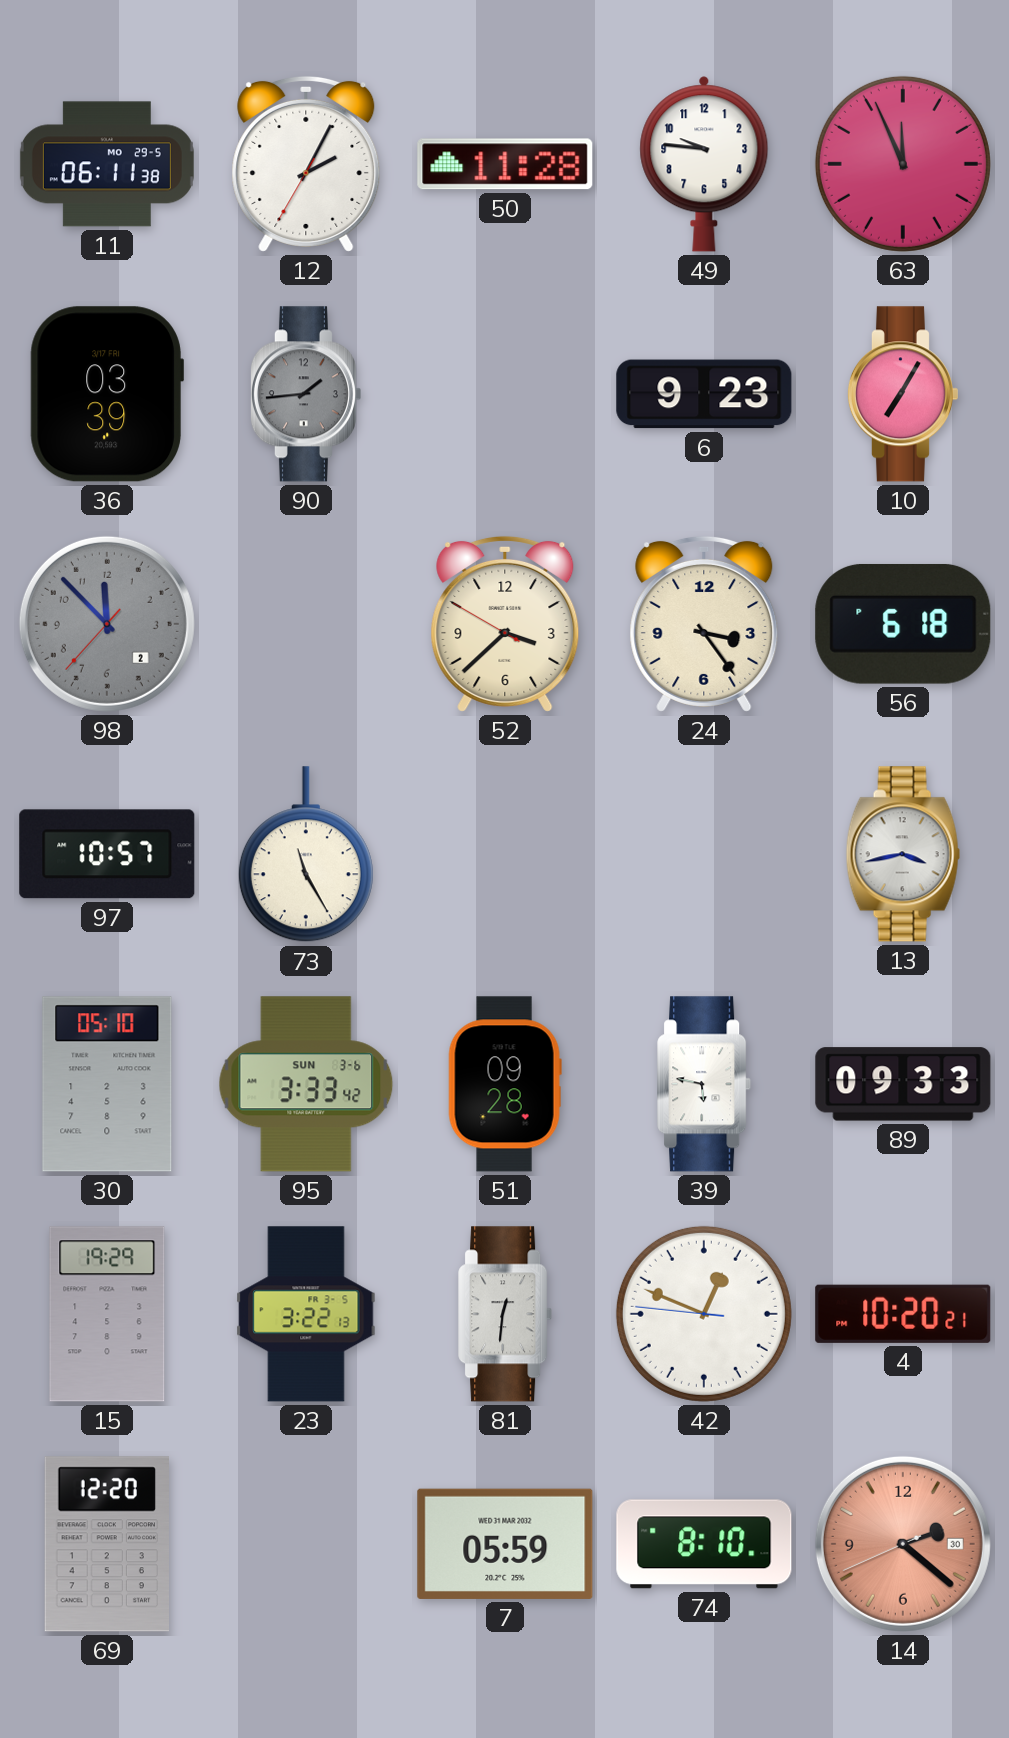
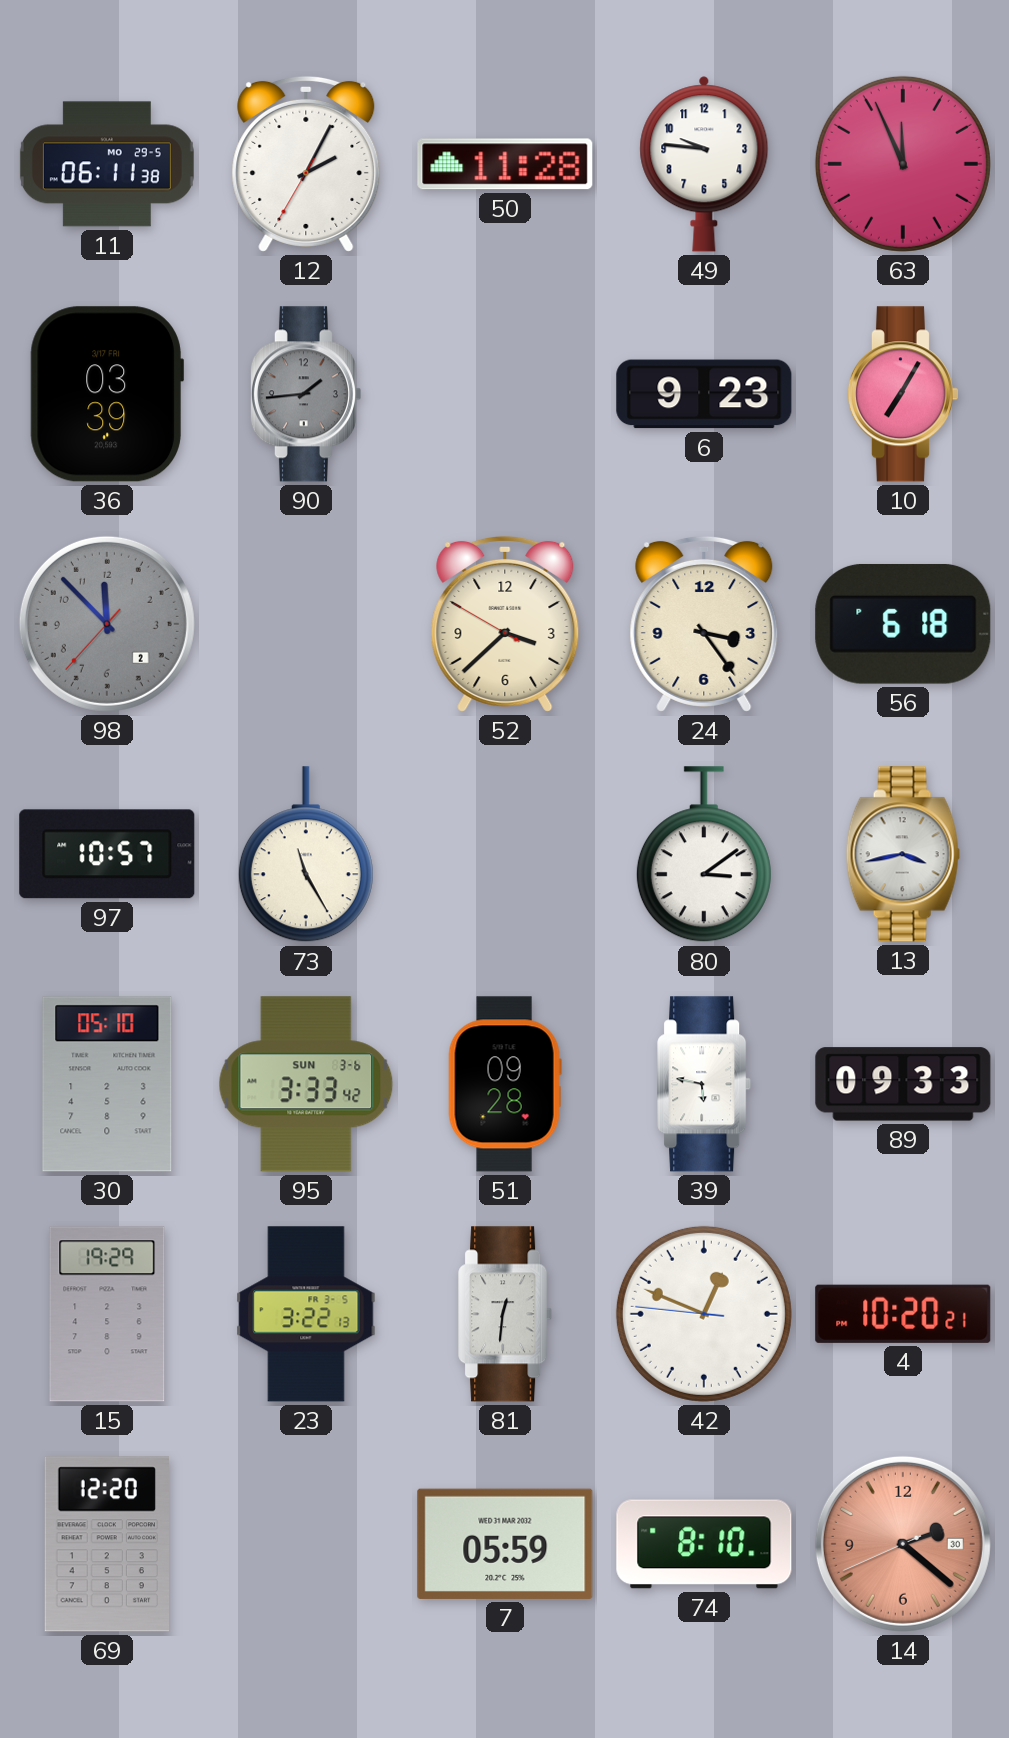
80: none -> 3:09
